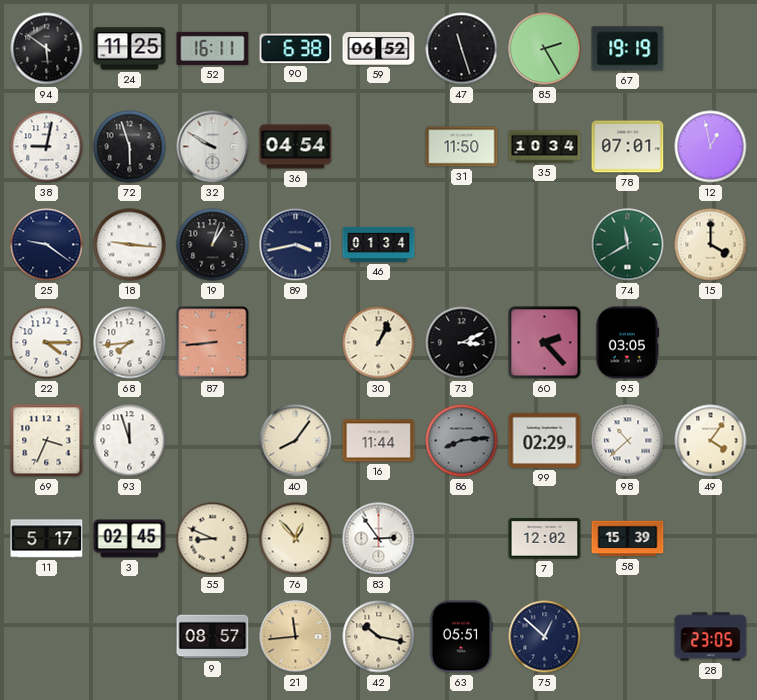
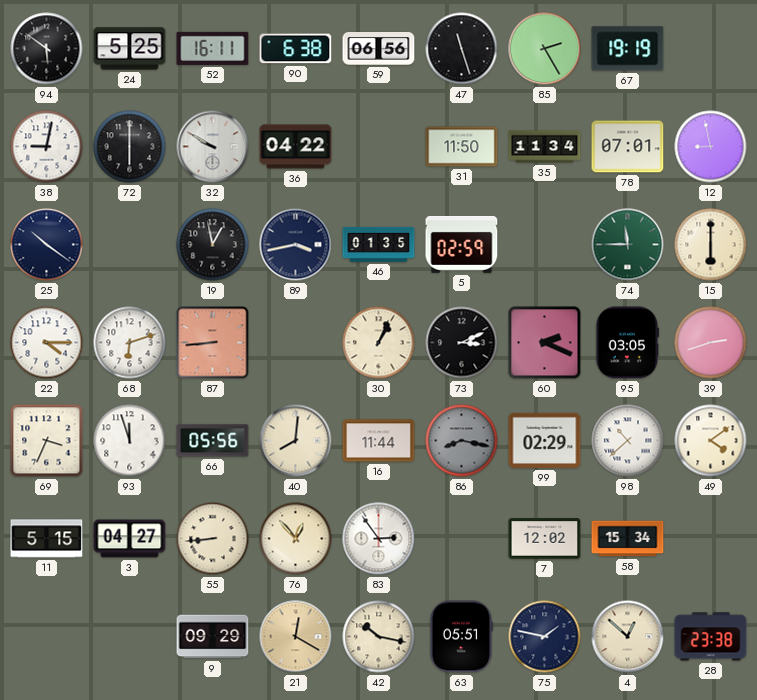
24: 11:25 -> 5:25
59: 06:52 -> 06:56
72: 5:57 -> 6:00
36: 04:54 -> 04:22
35: 10:34 -> 11:34
12: 12:58 -> 8:58
25: 9:21 -> 10:21
18: 9:16 -> none
19: 1:03 -> 12:58
46: 01:34 -> 01:35
5: none -> 02:59
74: 11:40 -> 11:45
15: 4:00 -> 6:00
68: 7:44 -> 6:12
60: 2:23 -> 2:19
39: none -> 2:42
66: none -> 05:56
40: 8:06 -> 8:01
86: 8:14 -> 8:17
49: 4:06 -> 4:09
11: 5:17 -> 5:15
3: 02:45 -> 04:27
55: 8:49 -> 8:44
58: 15:39 -> 15:34
9: 08:57 -> 09:29
21: 11:44 -> 12:20
75: 12:52 -> 1:47
4: none -> 12:52
28: 23:05 -> 23:38
